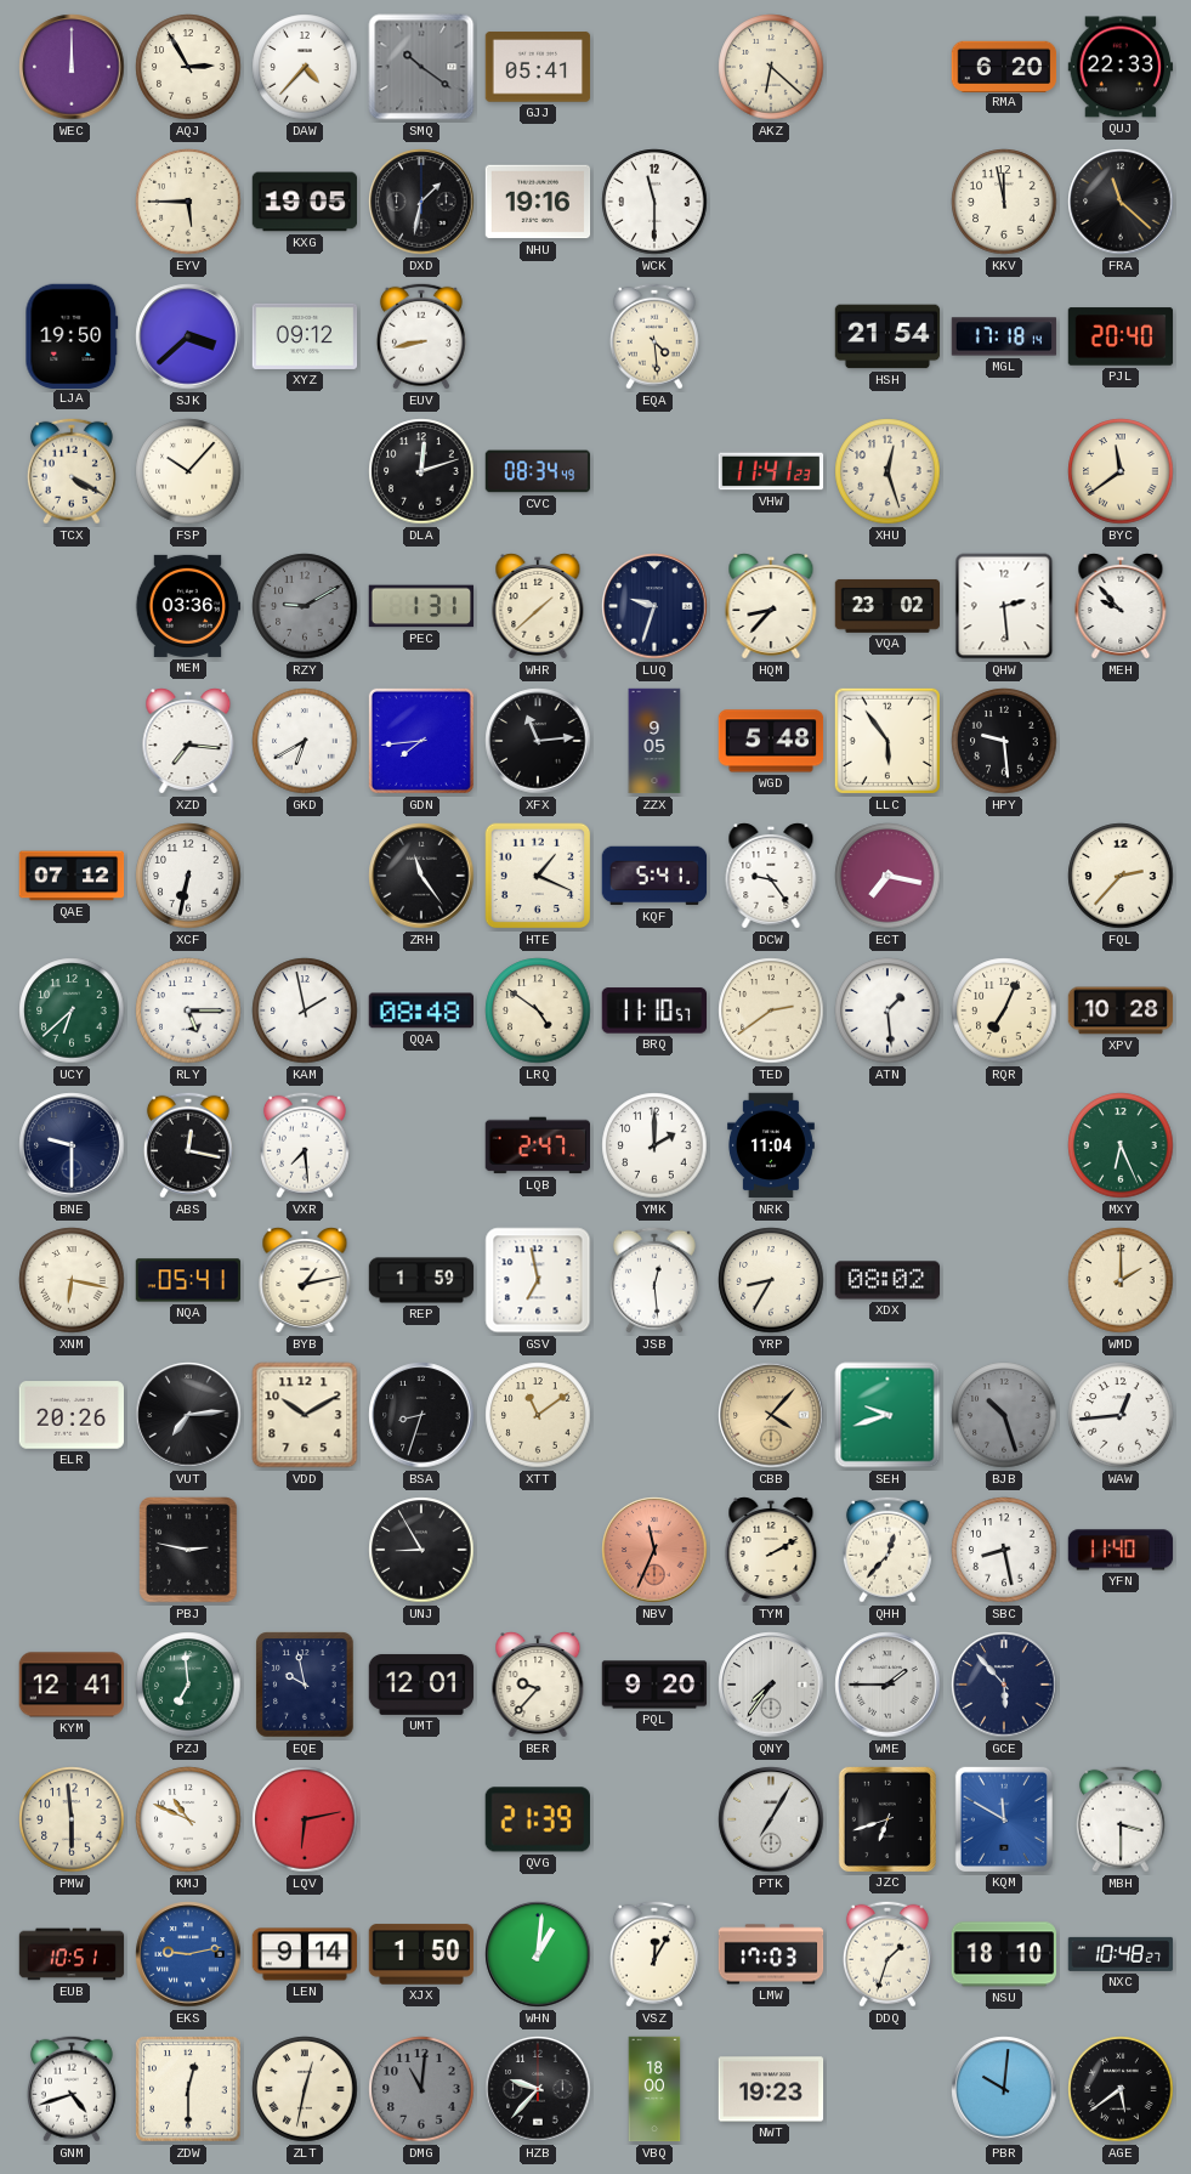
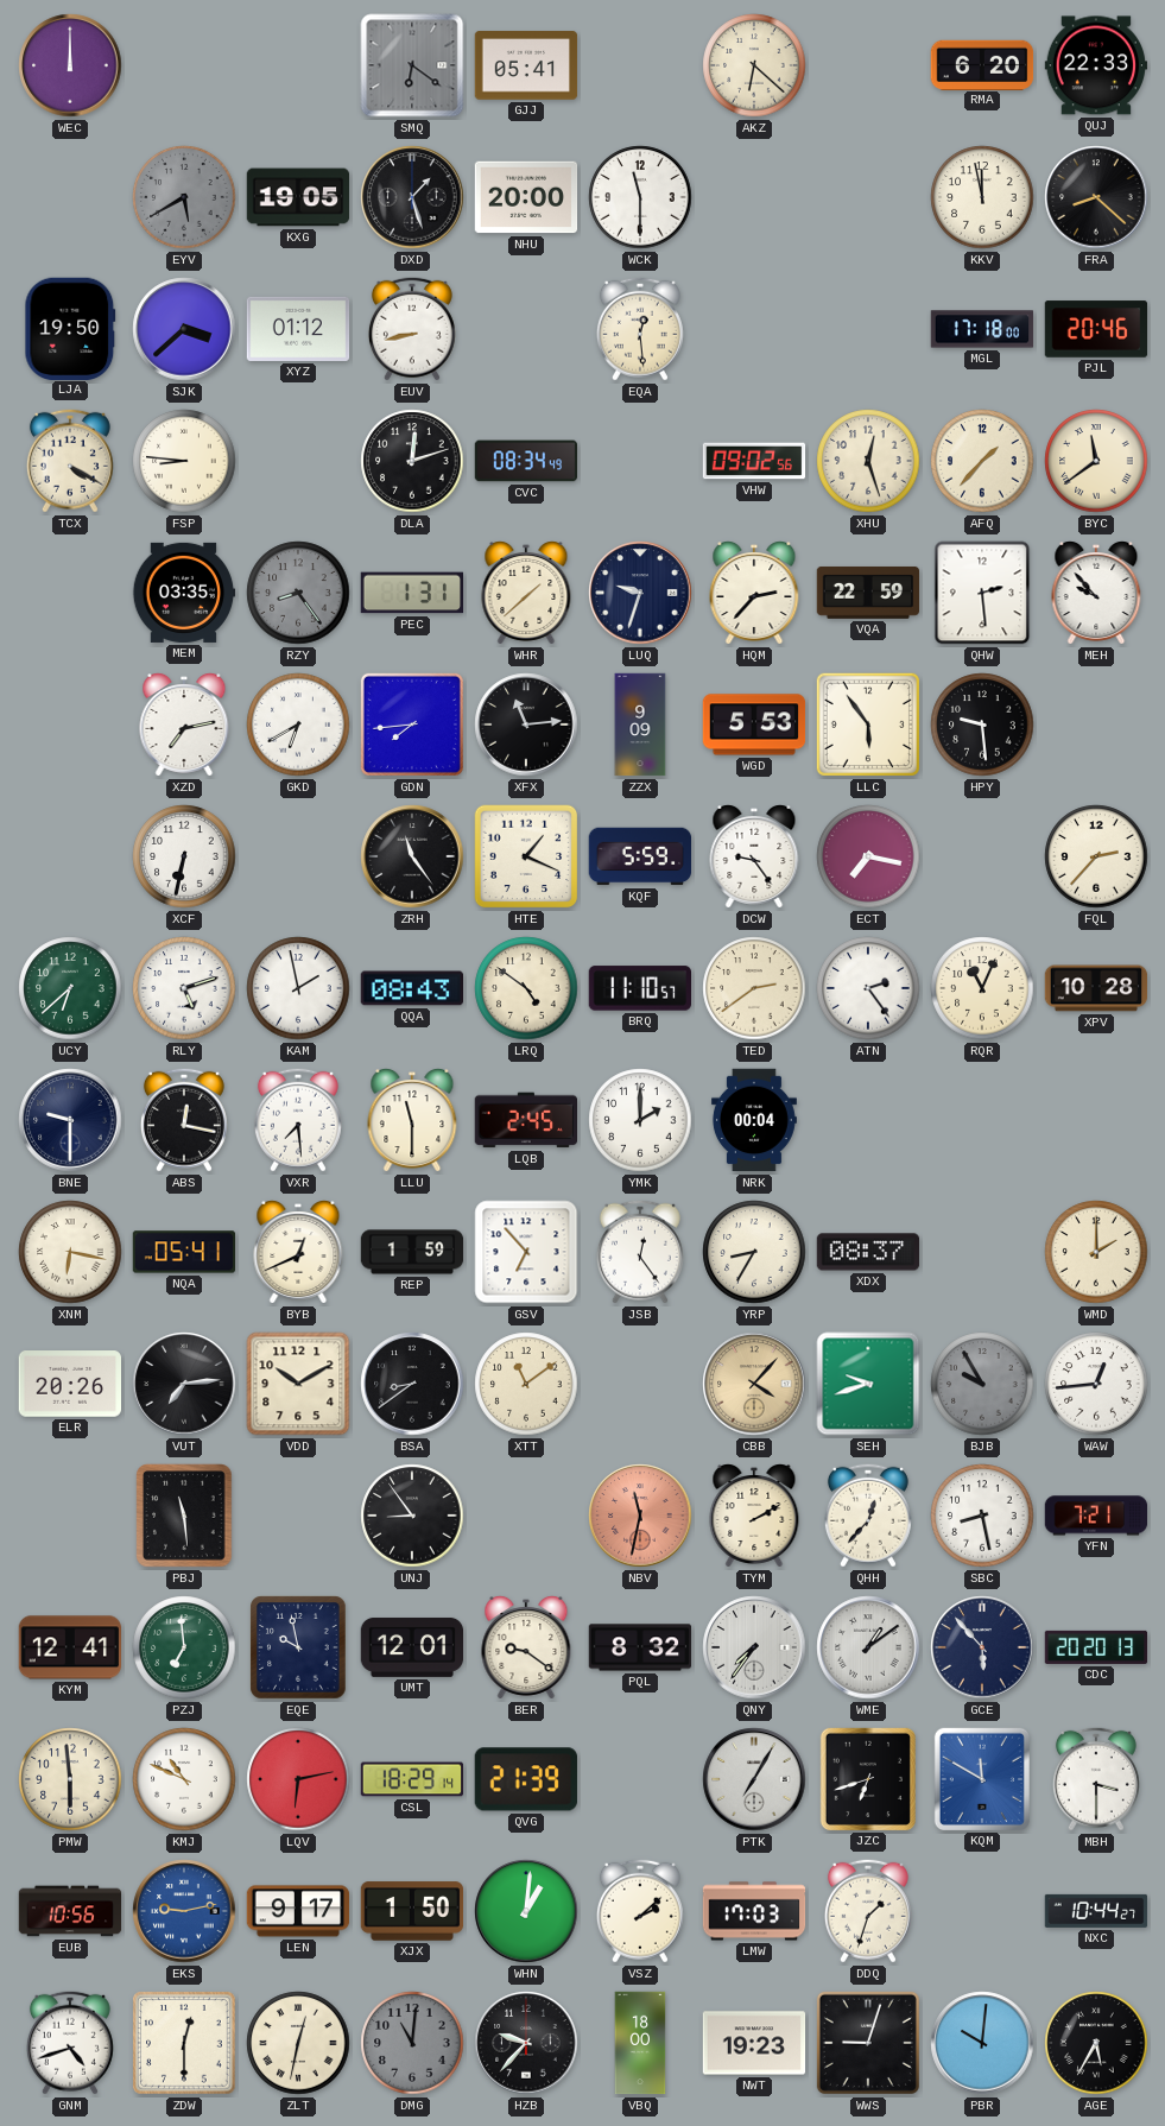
AQJ: 2:55 -> none
DAW: 4:37 -> none
SMQ: 10:21 -> 6:21
EYV: 5:45 -> 5:40
EYV dial: cream -> grey
DXD: 1:32 -> 1:27
NHU: 19:16 -> 20:00
FRA: 11:22 -> 8:22
XYZ: 09:12 -> 01:12
EQA: 4:29 -> 12:29
HSH: 21:54 -> none
MGL: 17:18:14 -> 17:18:00
PJL: 20:40 -> 20:46
FSP: 10:07 -> 8:46
VHW: 11:41 -> 09:02
AFQ: none -> 1:37
MEM: 03:36 -> 03:35
RZY: 9:10 -> 8:24
HQM: 8:37 -> 2:37
VQA: 23:02 -> 22:59
XZD: 7:16 -> 7:13
ZZX: 9:05 -> 9:09
WGD: 5:48 -> 5:53
QAE: 07:12 -> none
KQF: 5:41 -> 5:59
RLY: 5:15 -> 5:12
QQA: 08:48 -> 08:43
ATN: 1:29 -> 2:24
RQR: 7:04 -> 11:04
LLU: none -> 11:30
LQB: 2:47 -> 2:45
NRK: 11:04 -> 00:04
MXY: 6:26 -> none
BYB: 1:13 -> 12:41
GSV: 6:58 -> 6:53
JSB: 12:29 -> 12:24
XDX: 08:02 -> 08:37
BSA: 8:33 -> 8:39
BJB: 10:27 -> 9:55
PBJ: 2:47 -> 11:29
UNJ: 8:55 -> 8:54
NBV: 11:34 -> 11:32
YFN: 11:40 -> 7:21
BER: 9:37 -> 9:21
PQL: 9:20 -> 8:32
WME: 1:45 -> 1:09
CDC: none -> 20:20
CSL: none -> 18:29
EUB: 10:51 -> 10:56
LEN: 9:14 -> 9:17
VSZ: 12:05 -> 2:08
NSU: 18:10 -> none
NXC: 10:48 -> 10:44
WWS: none -> 9:03
AGE: 5:39 -> 5:35
